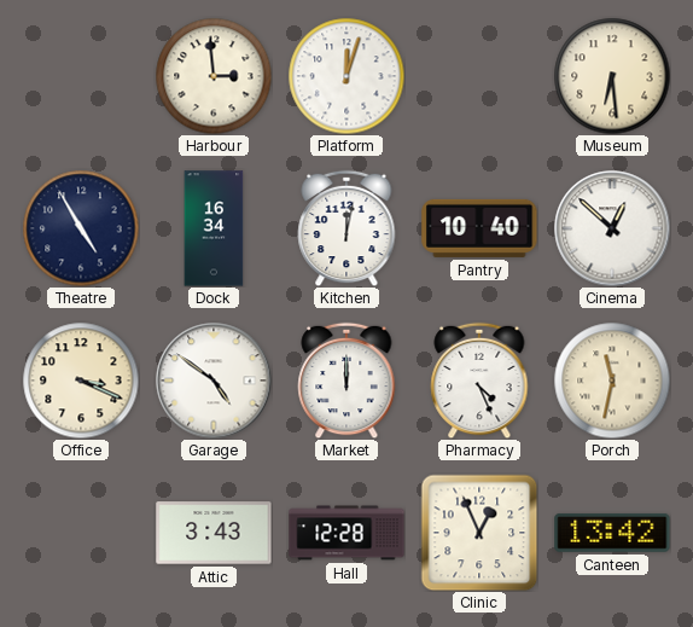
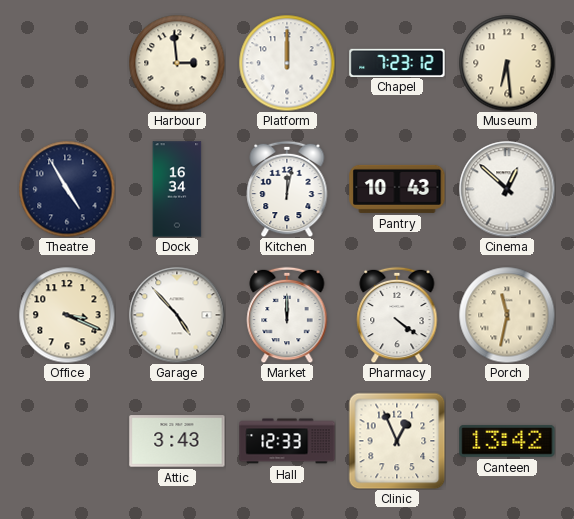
Platform: 12:03 -> 12:00
Chapel: none -> 7:23
Pantry: 10:40 -> 10:43
Garage: 4:51 -> 4:53
Pharmacy: 4:26 -> 4:21
Hall: 12:28 -> 12:33
